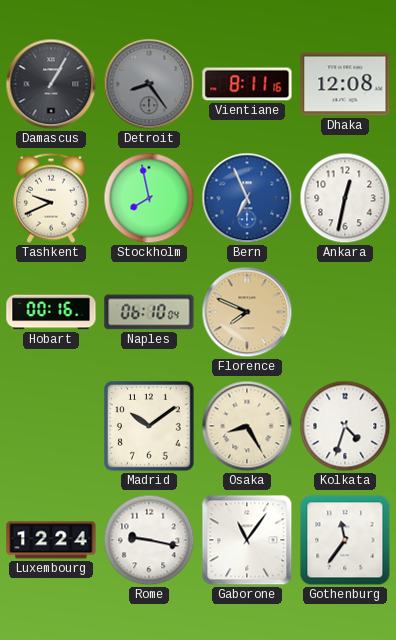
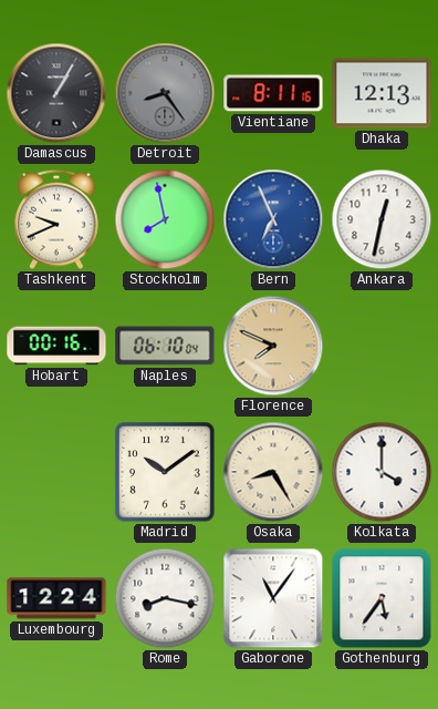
Dhaka: 12:08 -> 12:13
Kolkata: 4:33 -> 4:00
Rome: 9:17 -> 8:17
Gothenburg: 11:36 -> 5:36
